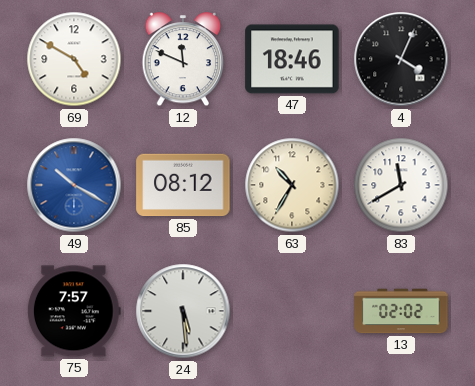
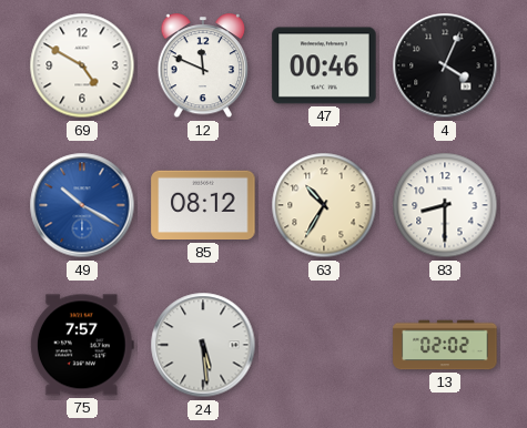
47: 18:46 -> 00:46
83: 11:40 -> 8:30
